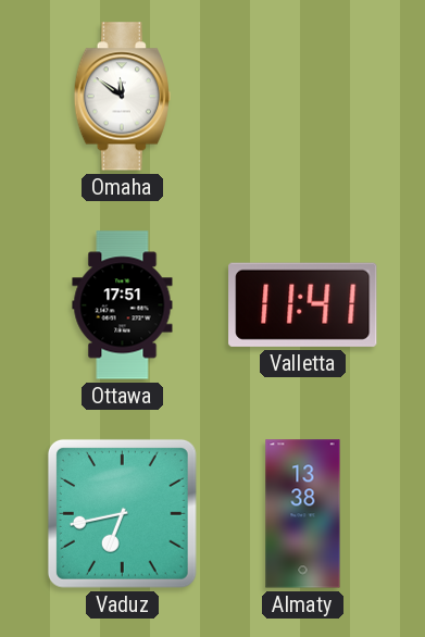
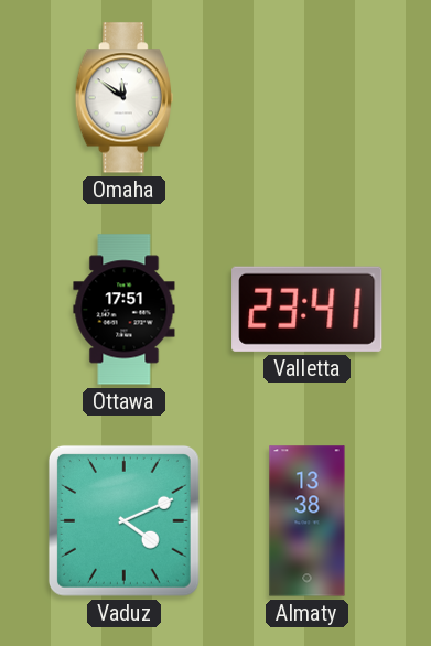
Valletta: 11:41 -> 23:41
Vaduz: 6:43 -> 4:11
